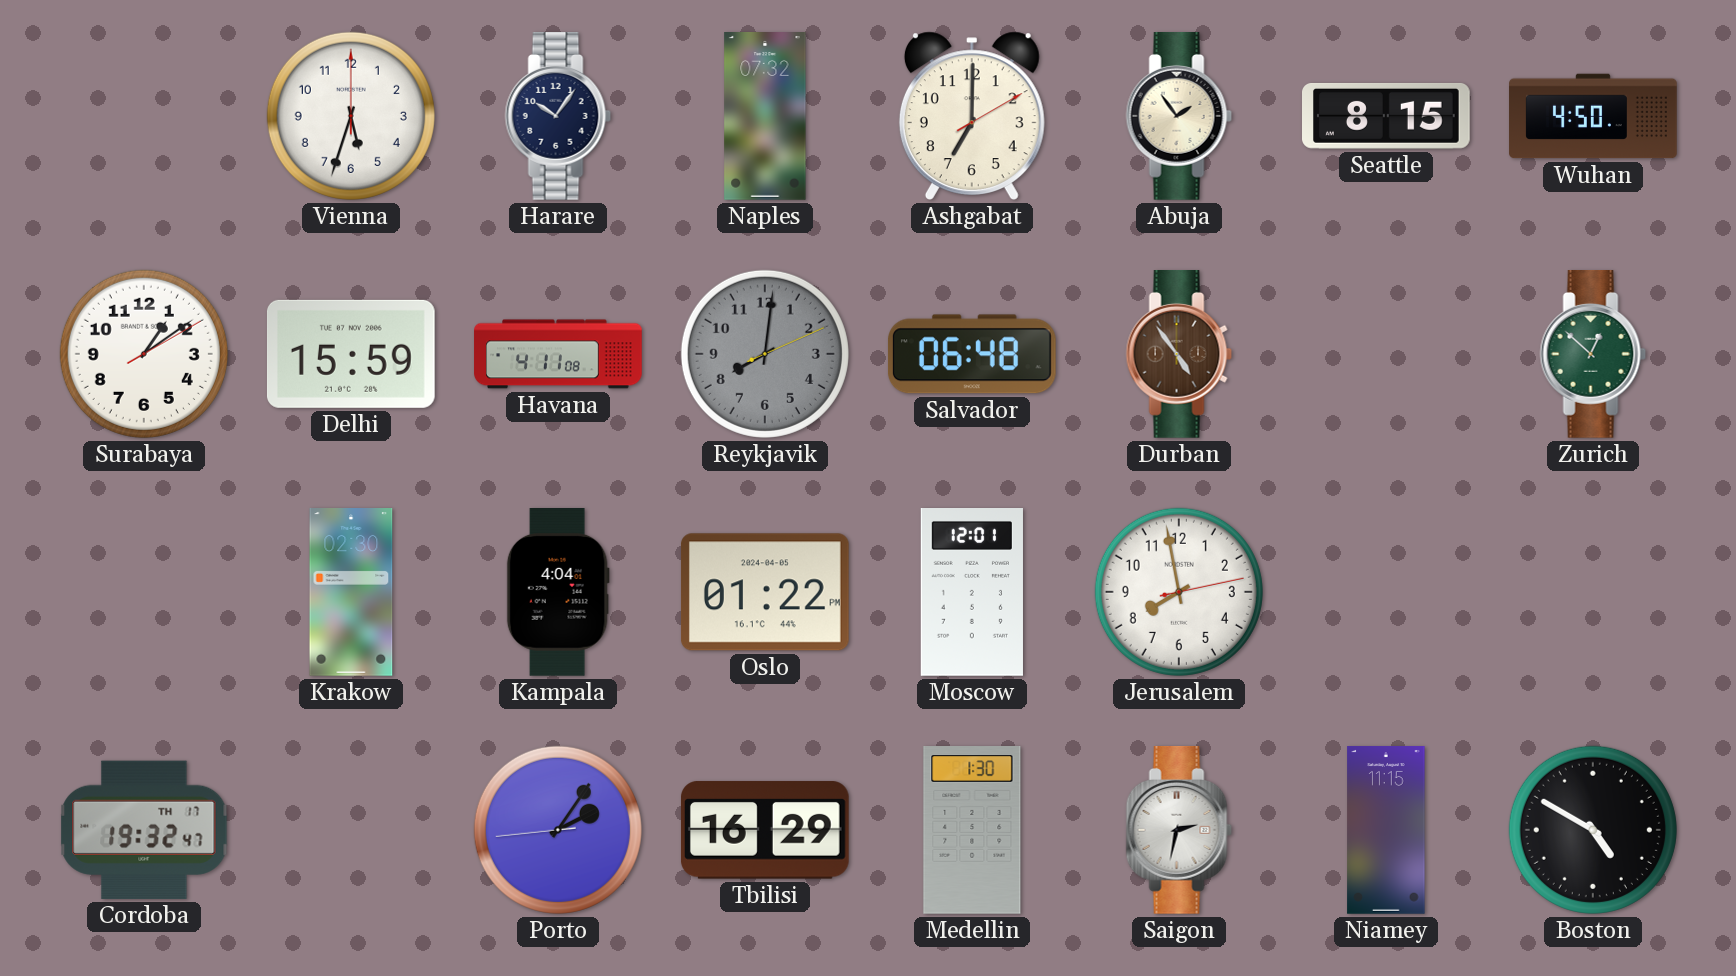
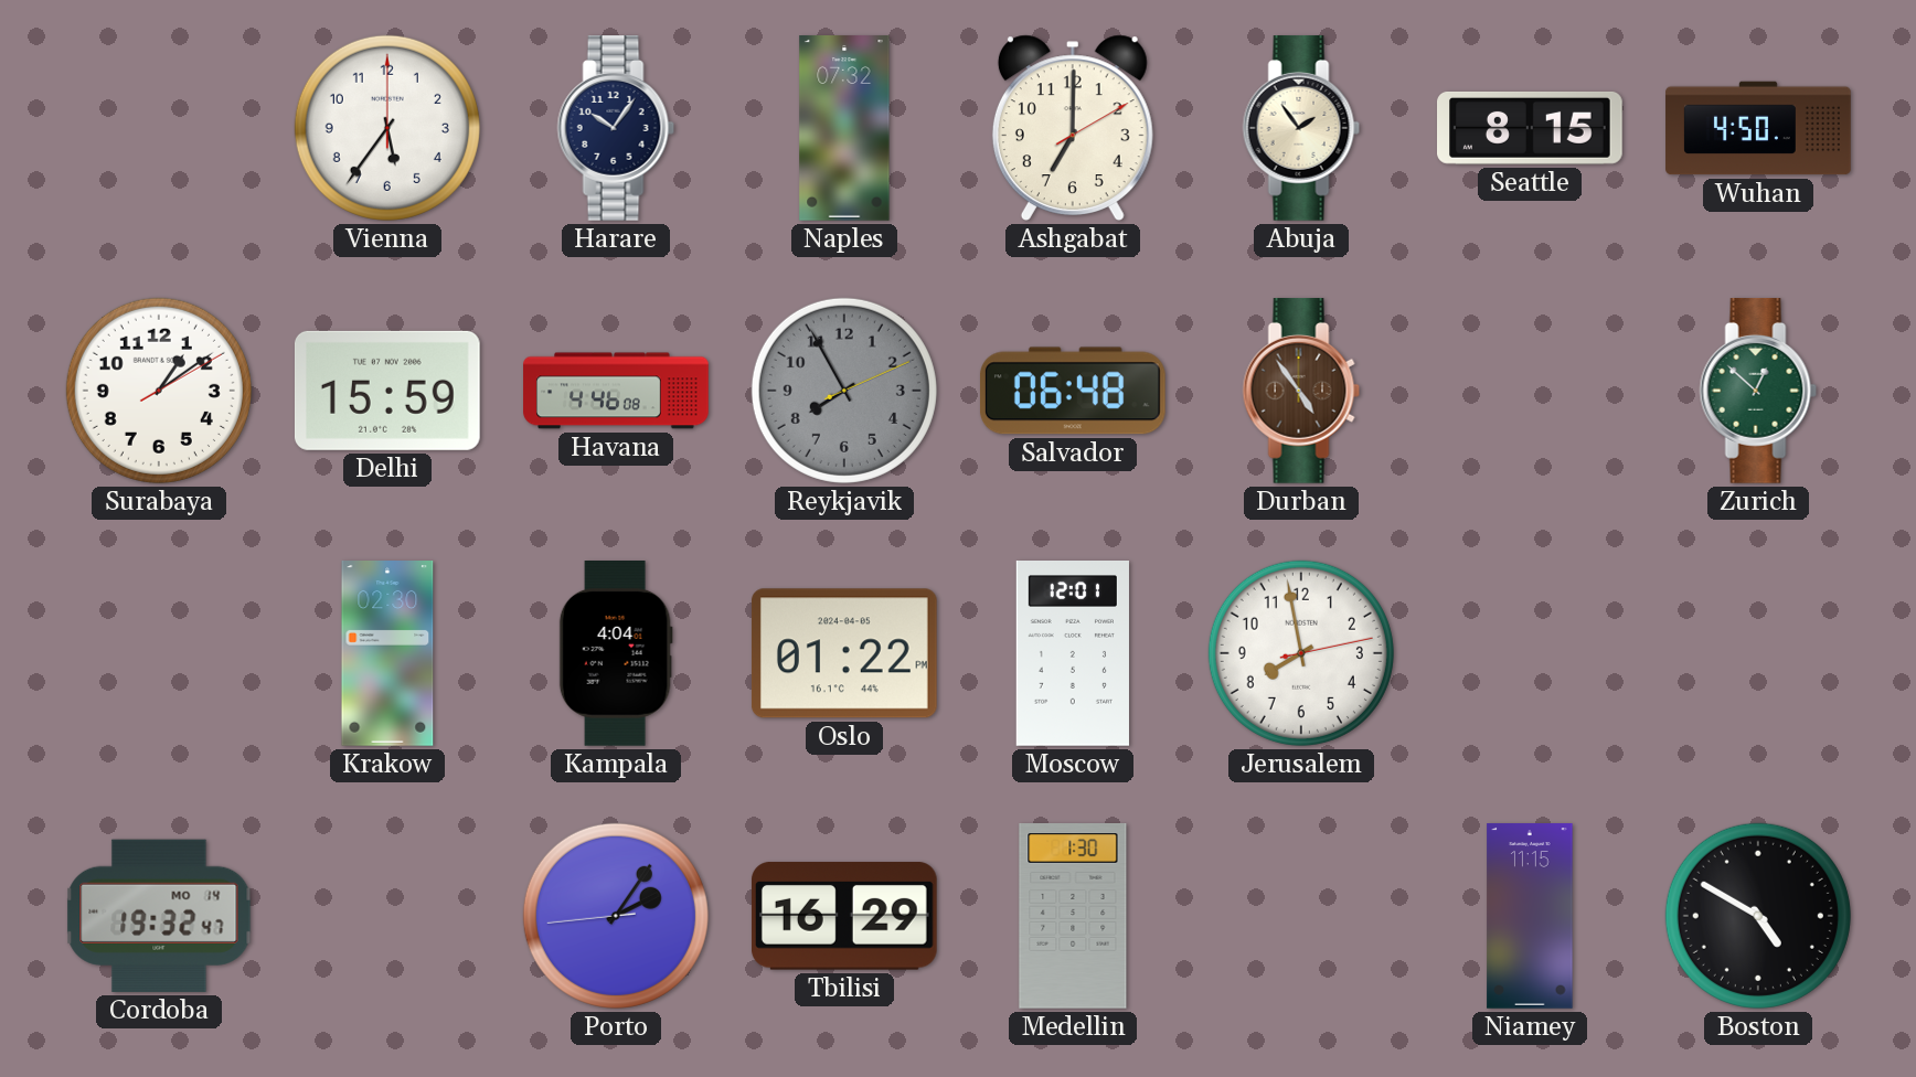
Vienna: 5:33 -> 5:36
Havana: 4:11 -> 4:46
Reykjavik: 8:01 -> 7:55
Cordoba date: TH 17 -> MO 14
Saigon: 2:32 -> none
